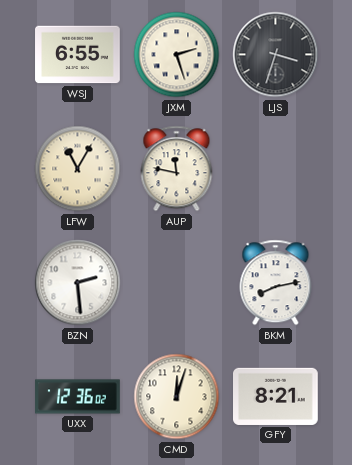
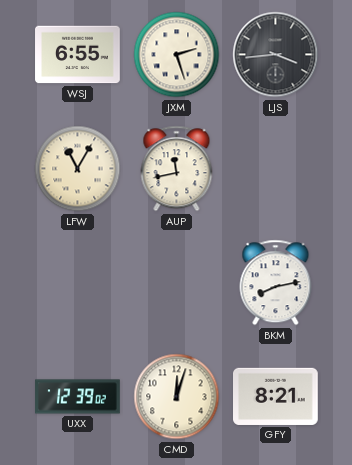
LJS: 3:33 -> 3:44
AUP: 11:47 -> 11:43
BZN: 2:29 -> none
UXX: 12:36 -> 12:39
